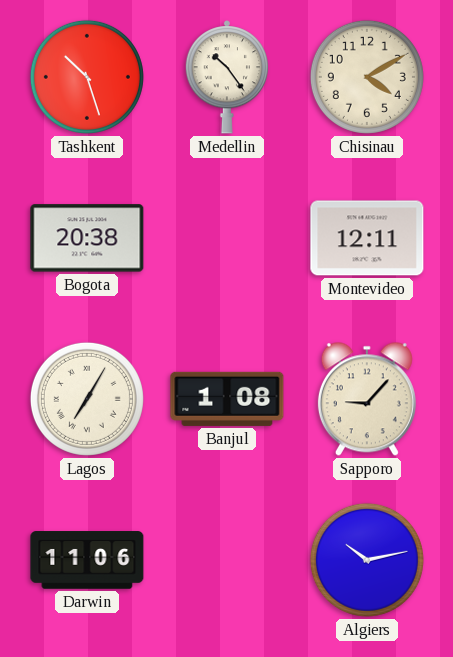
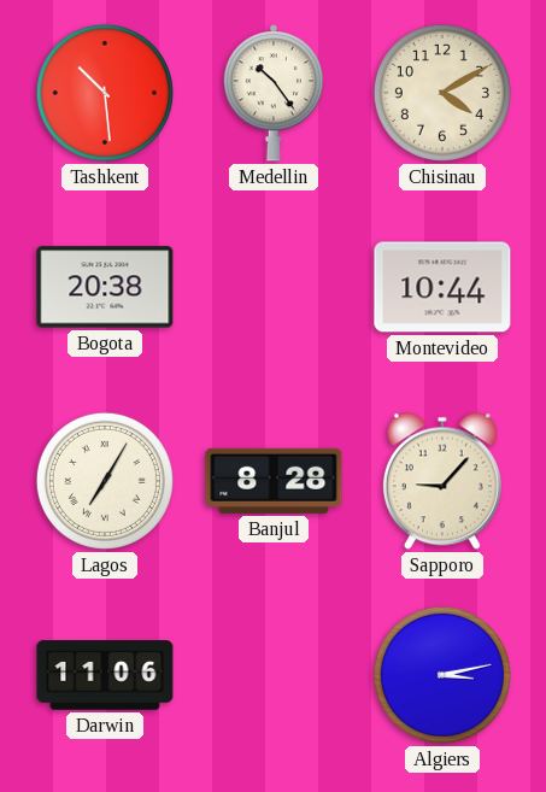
Tashkent: 10:27 -> 10:29
Montevideo: 12:11 -> 10:44
Banjul: 1:08 -> 8:28
Algiers: 10:13 -> 3:13
